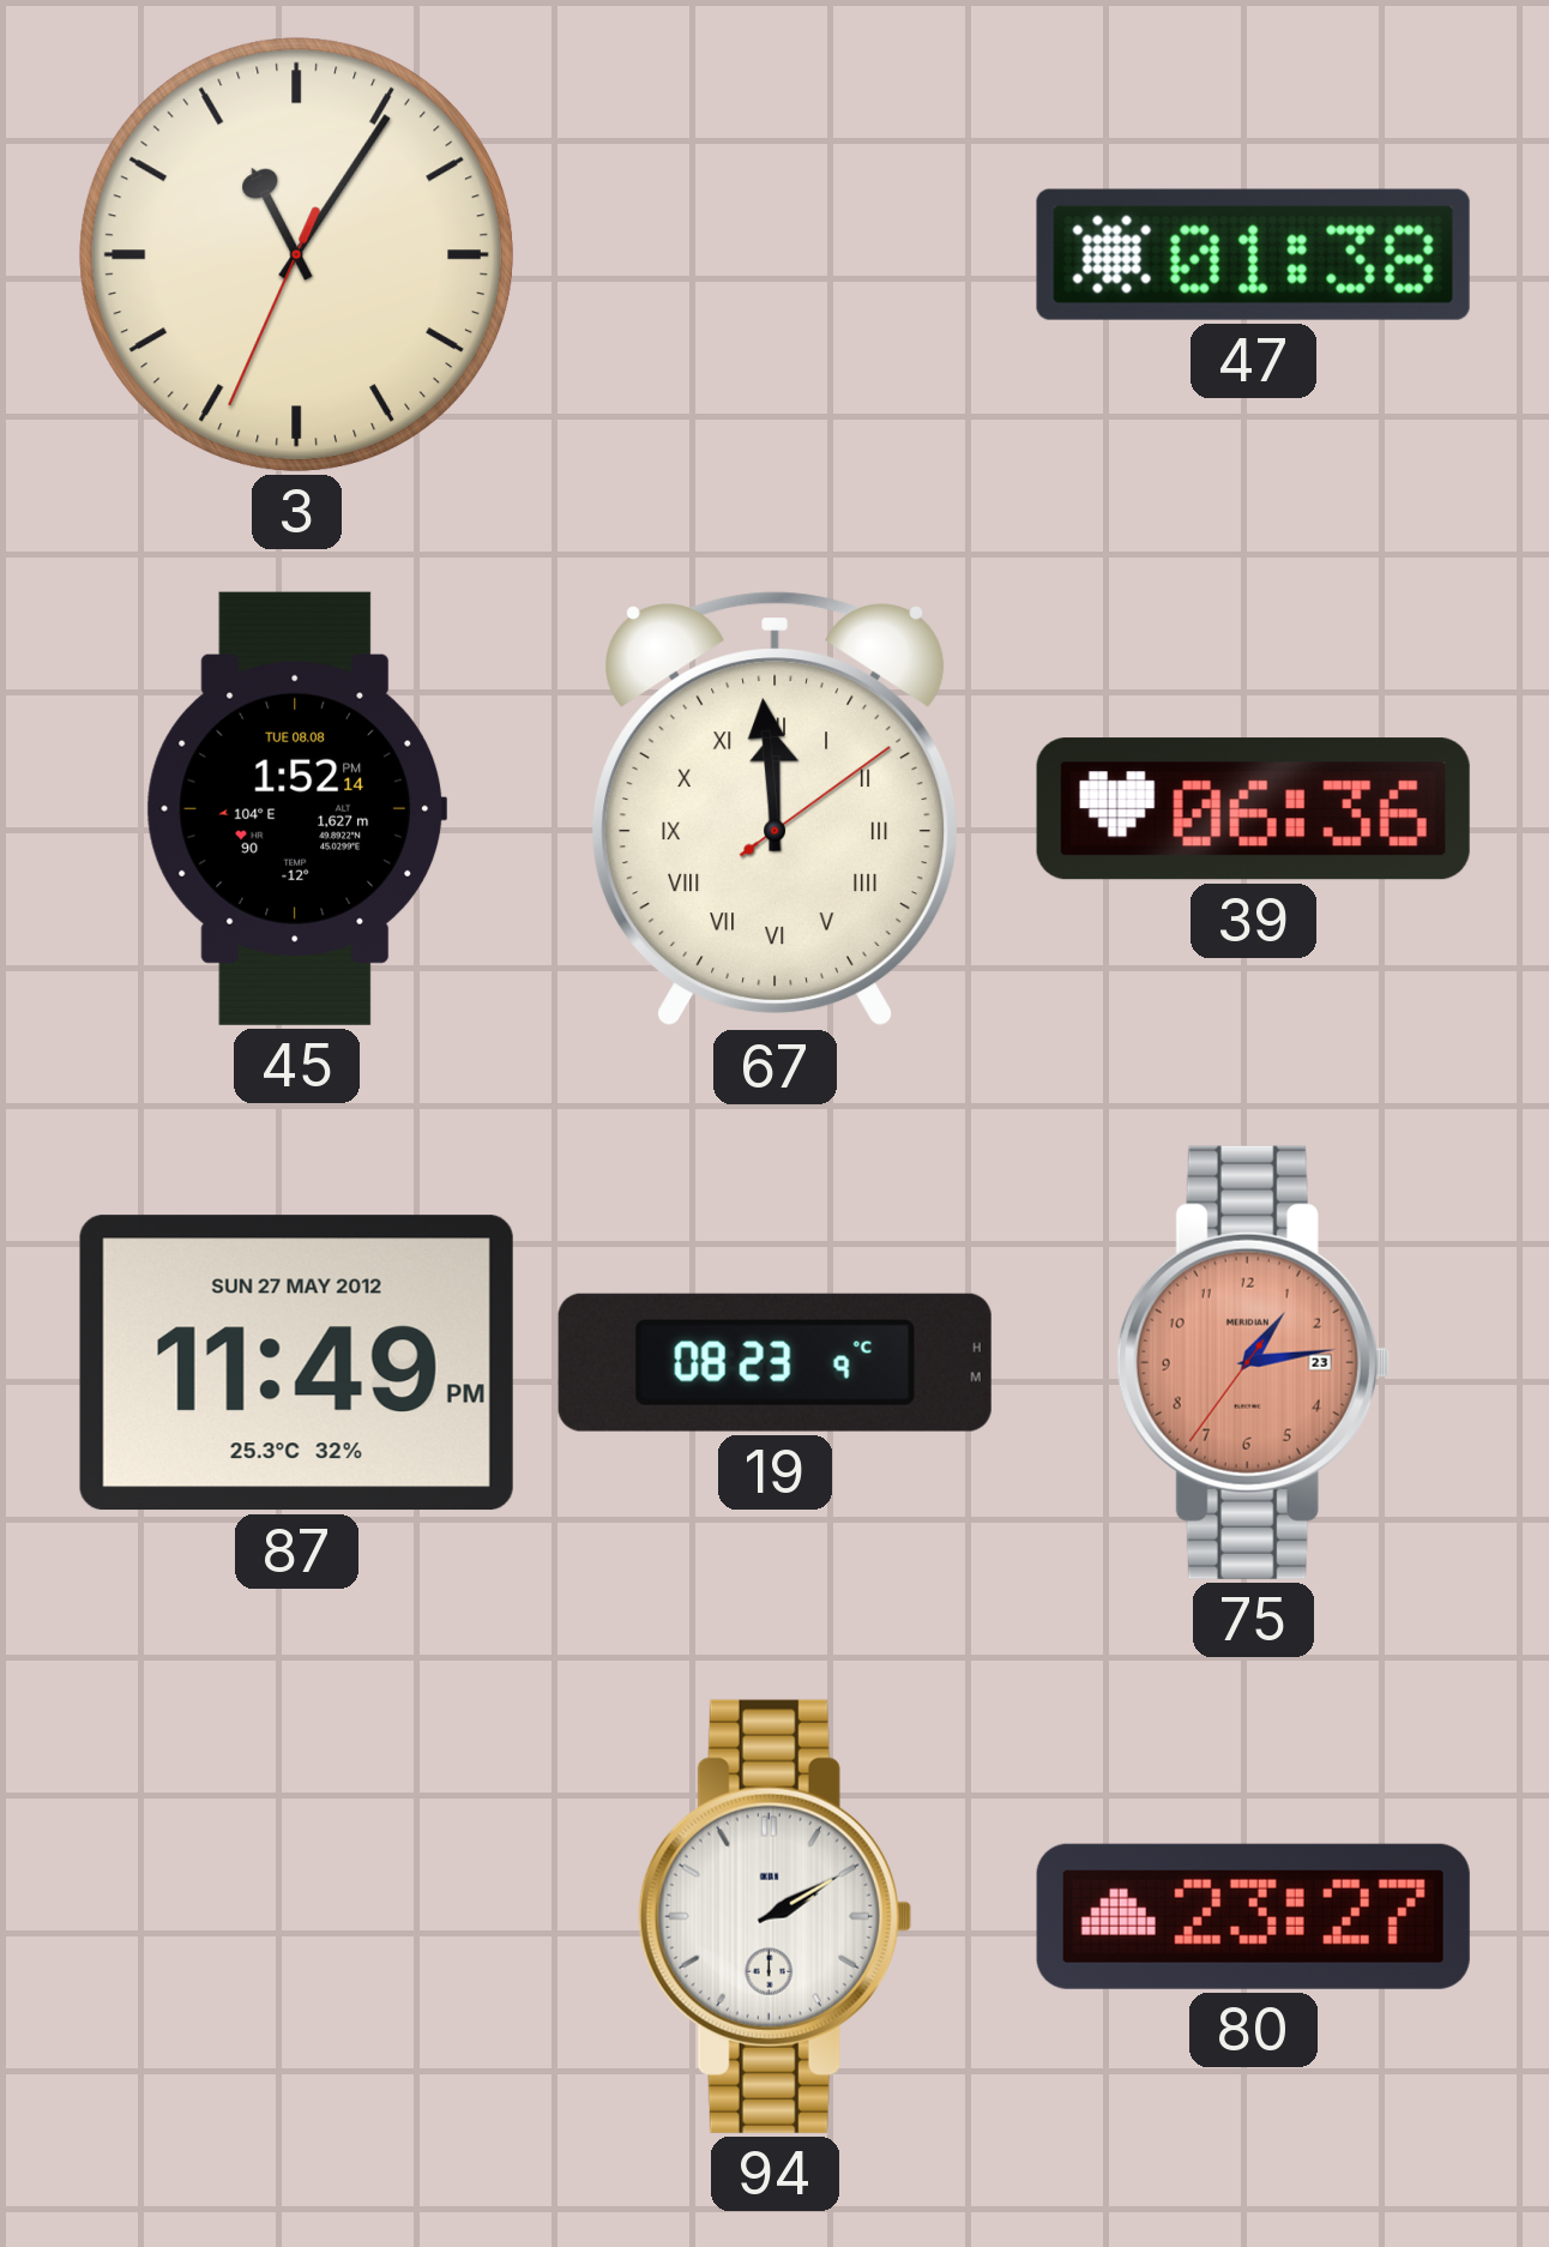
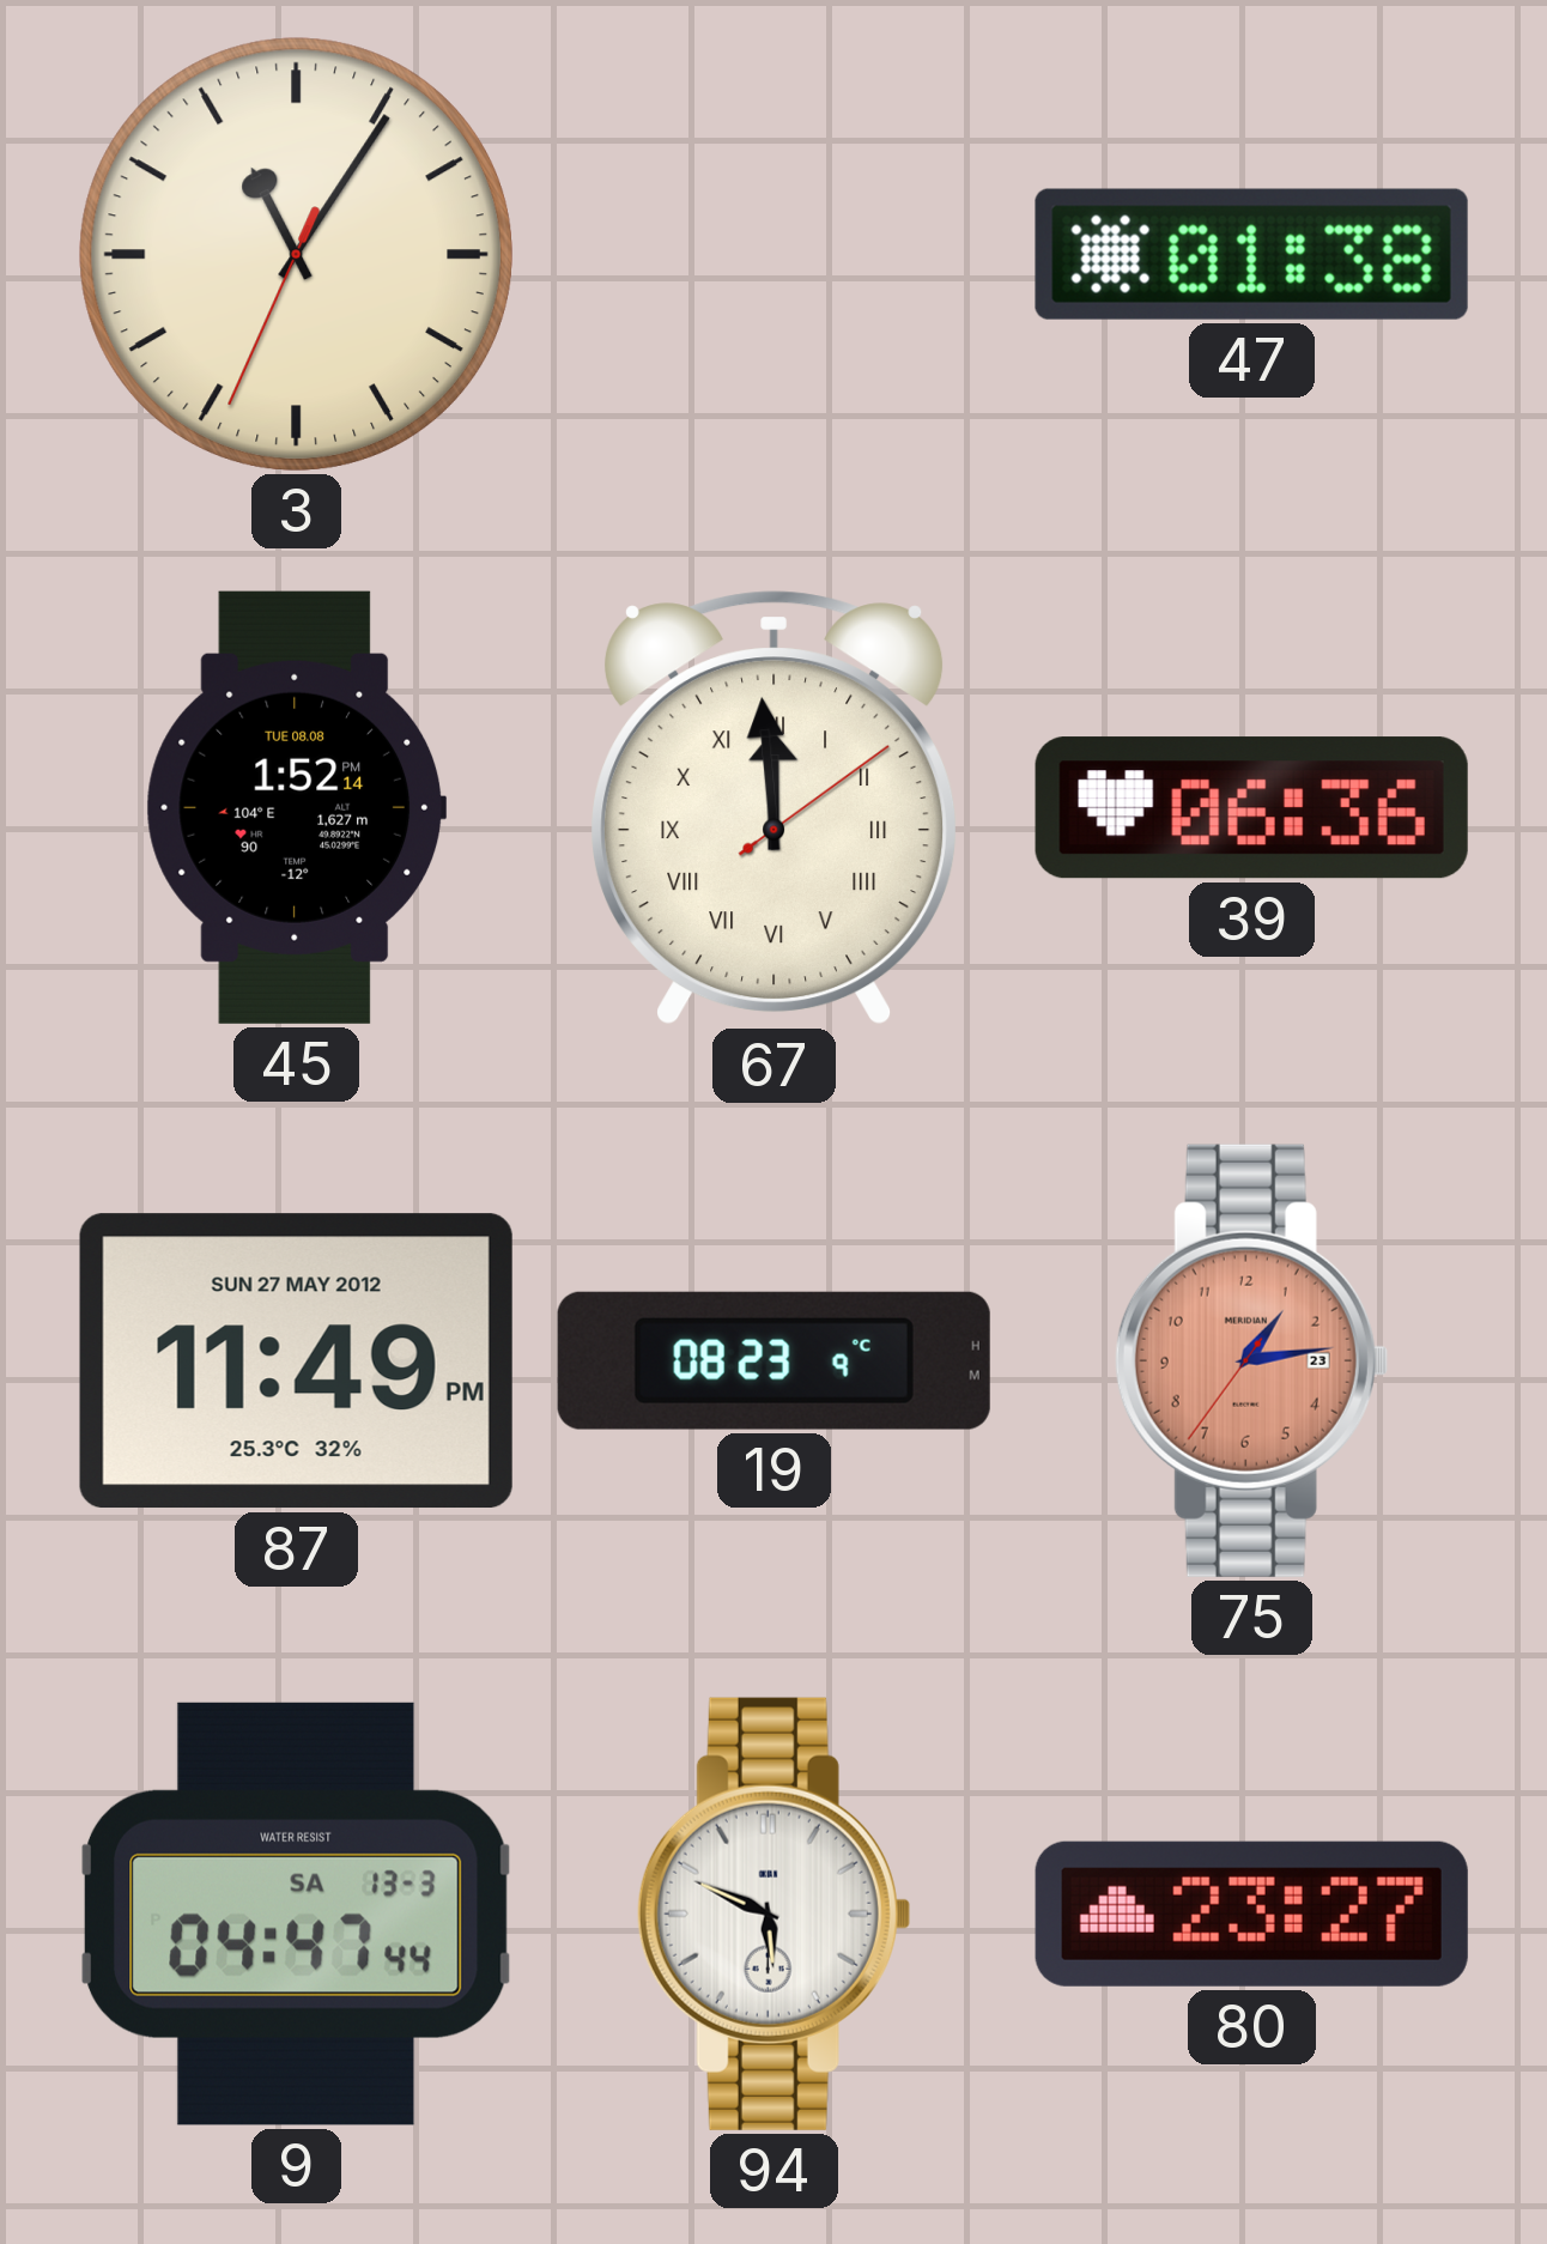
9: none -> 04:47
94: 2:10 -> 5:49
